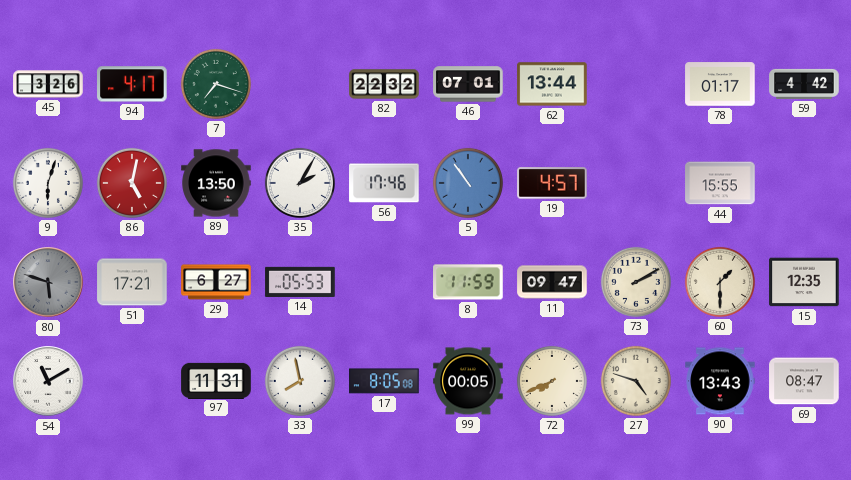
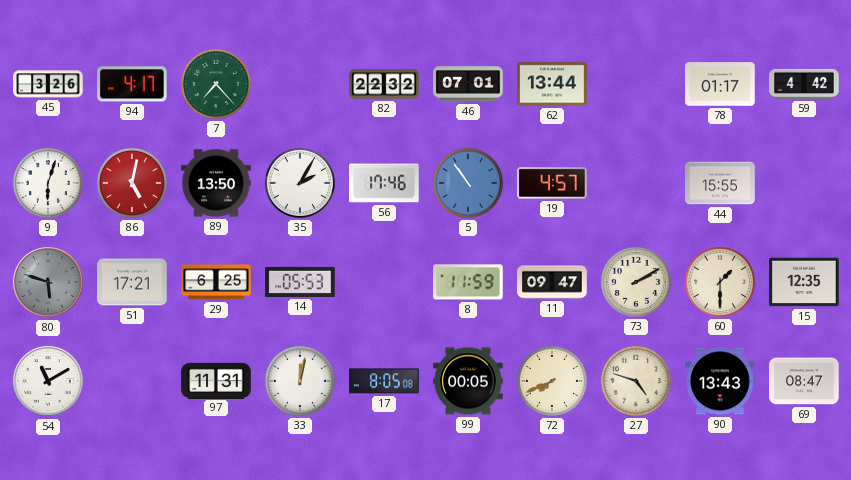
7: 7:18 -> 7:23
29: 6:27 -> 6:25
33: 7:58 -> 12:02
